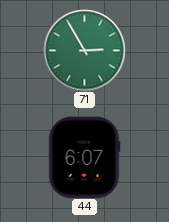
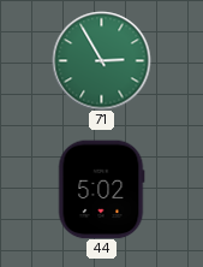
44: 6:07 -> 5:02
